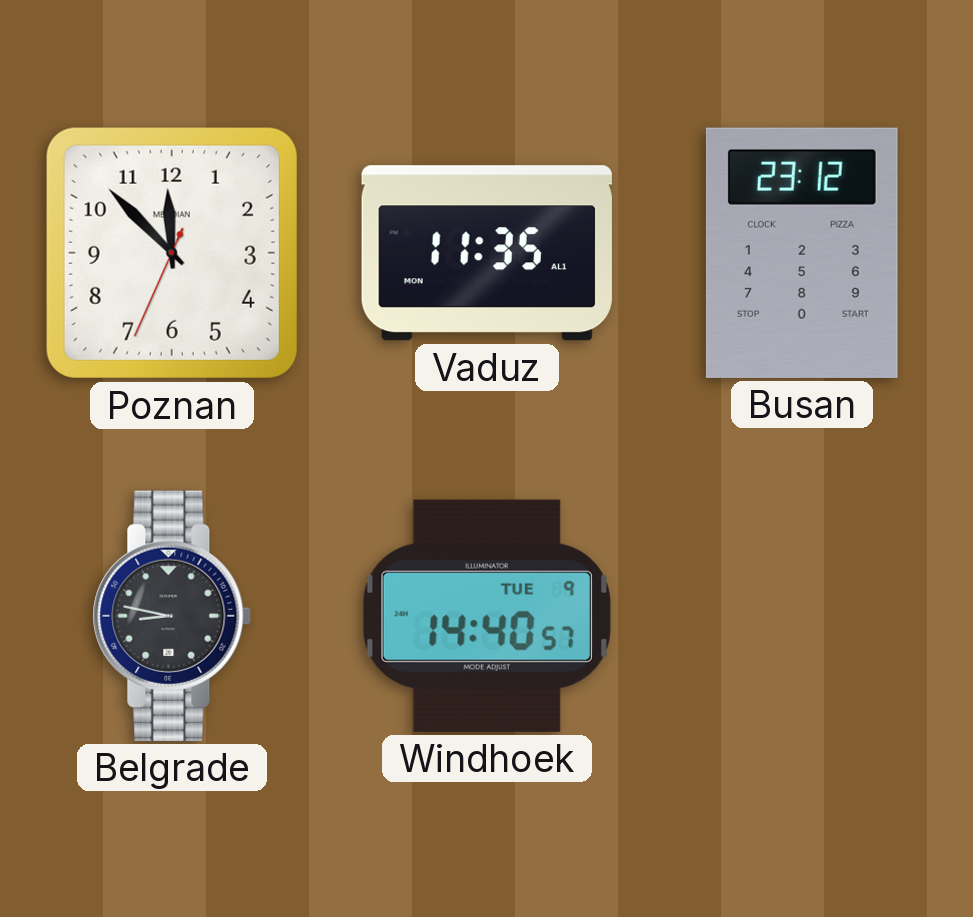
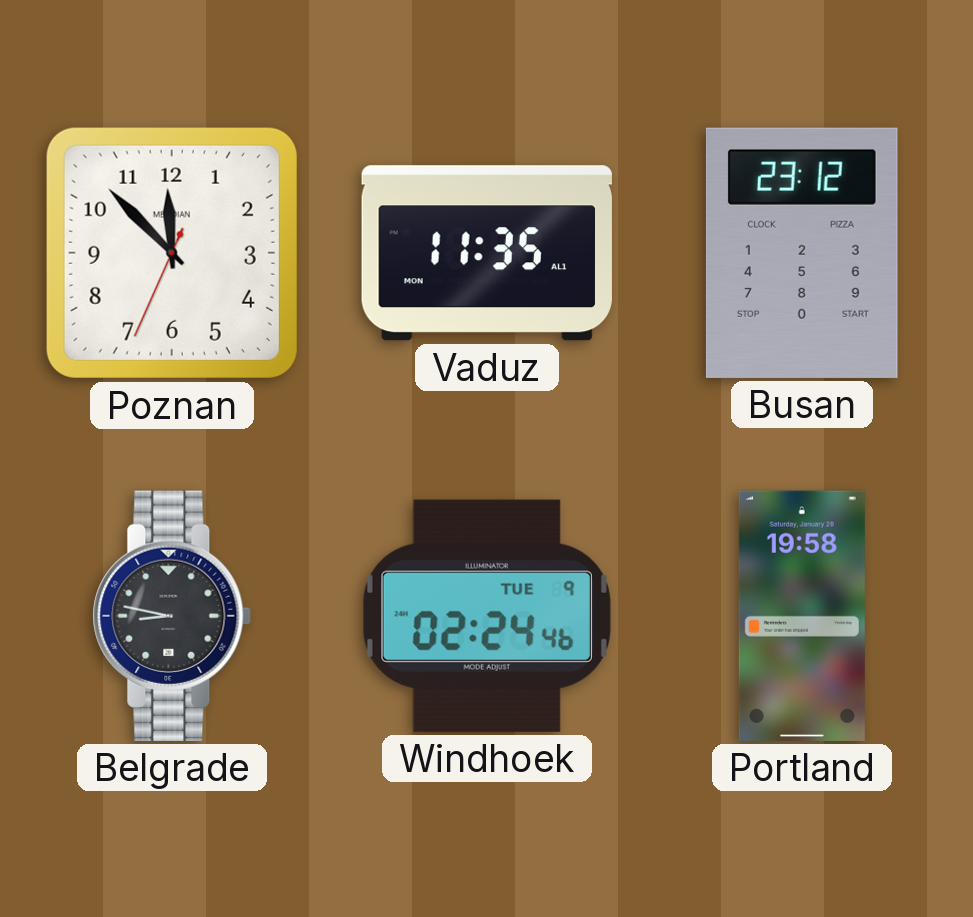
Windhoek: 14:40 -> 02:24
Portland: none -> 19:58
